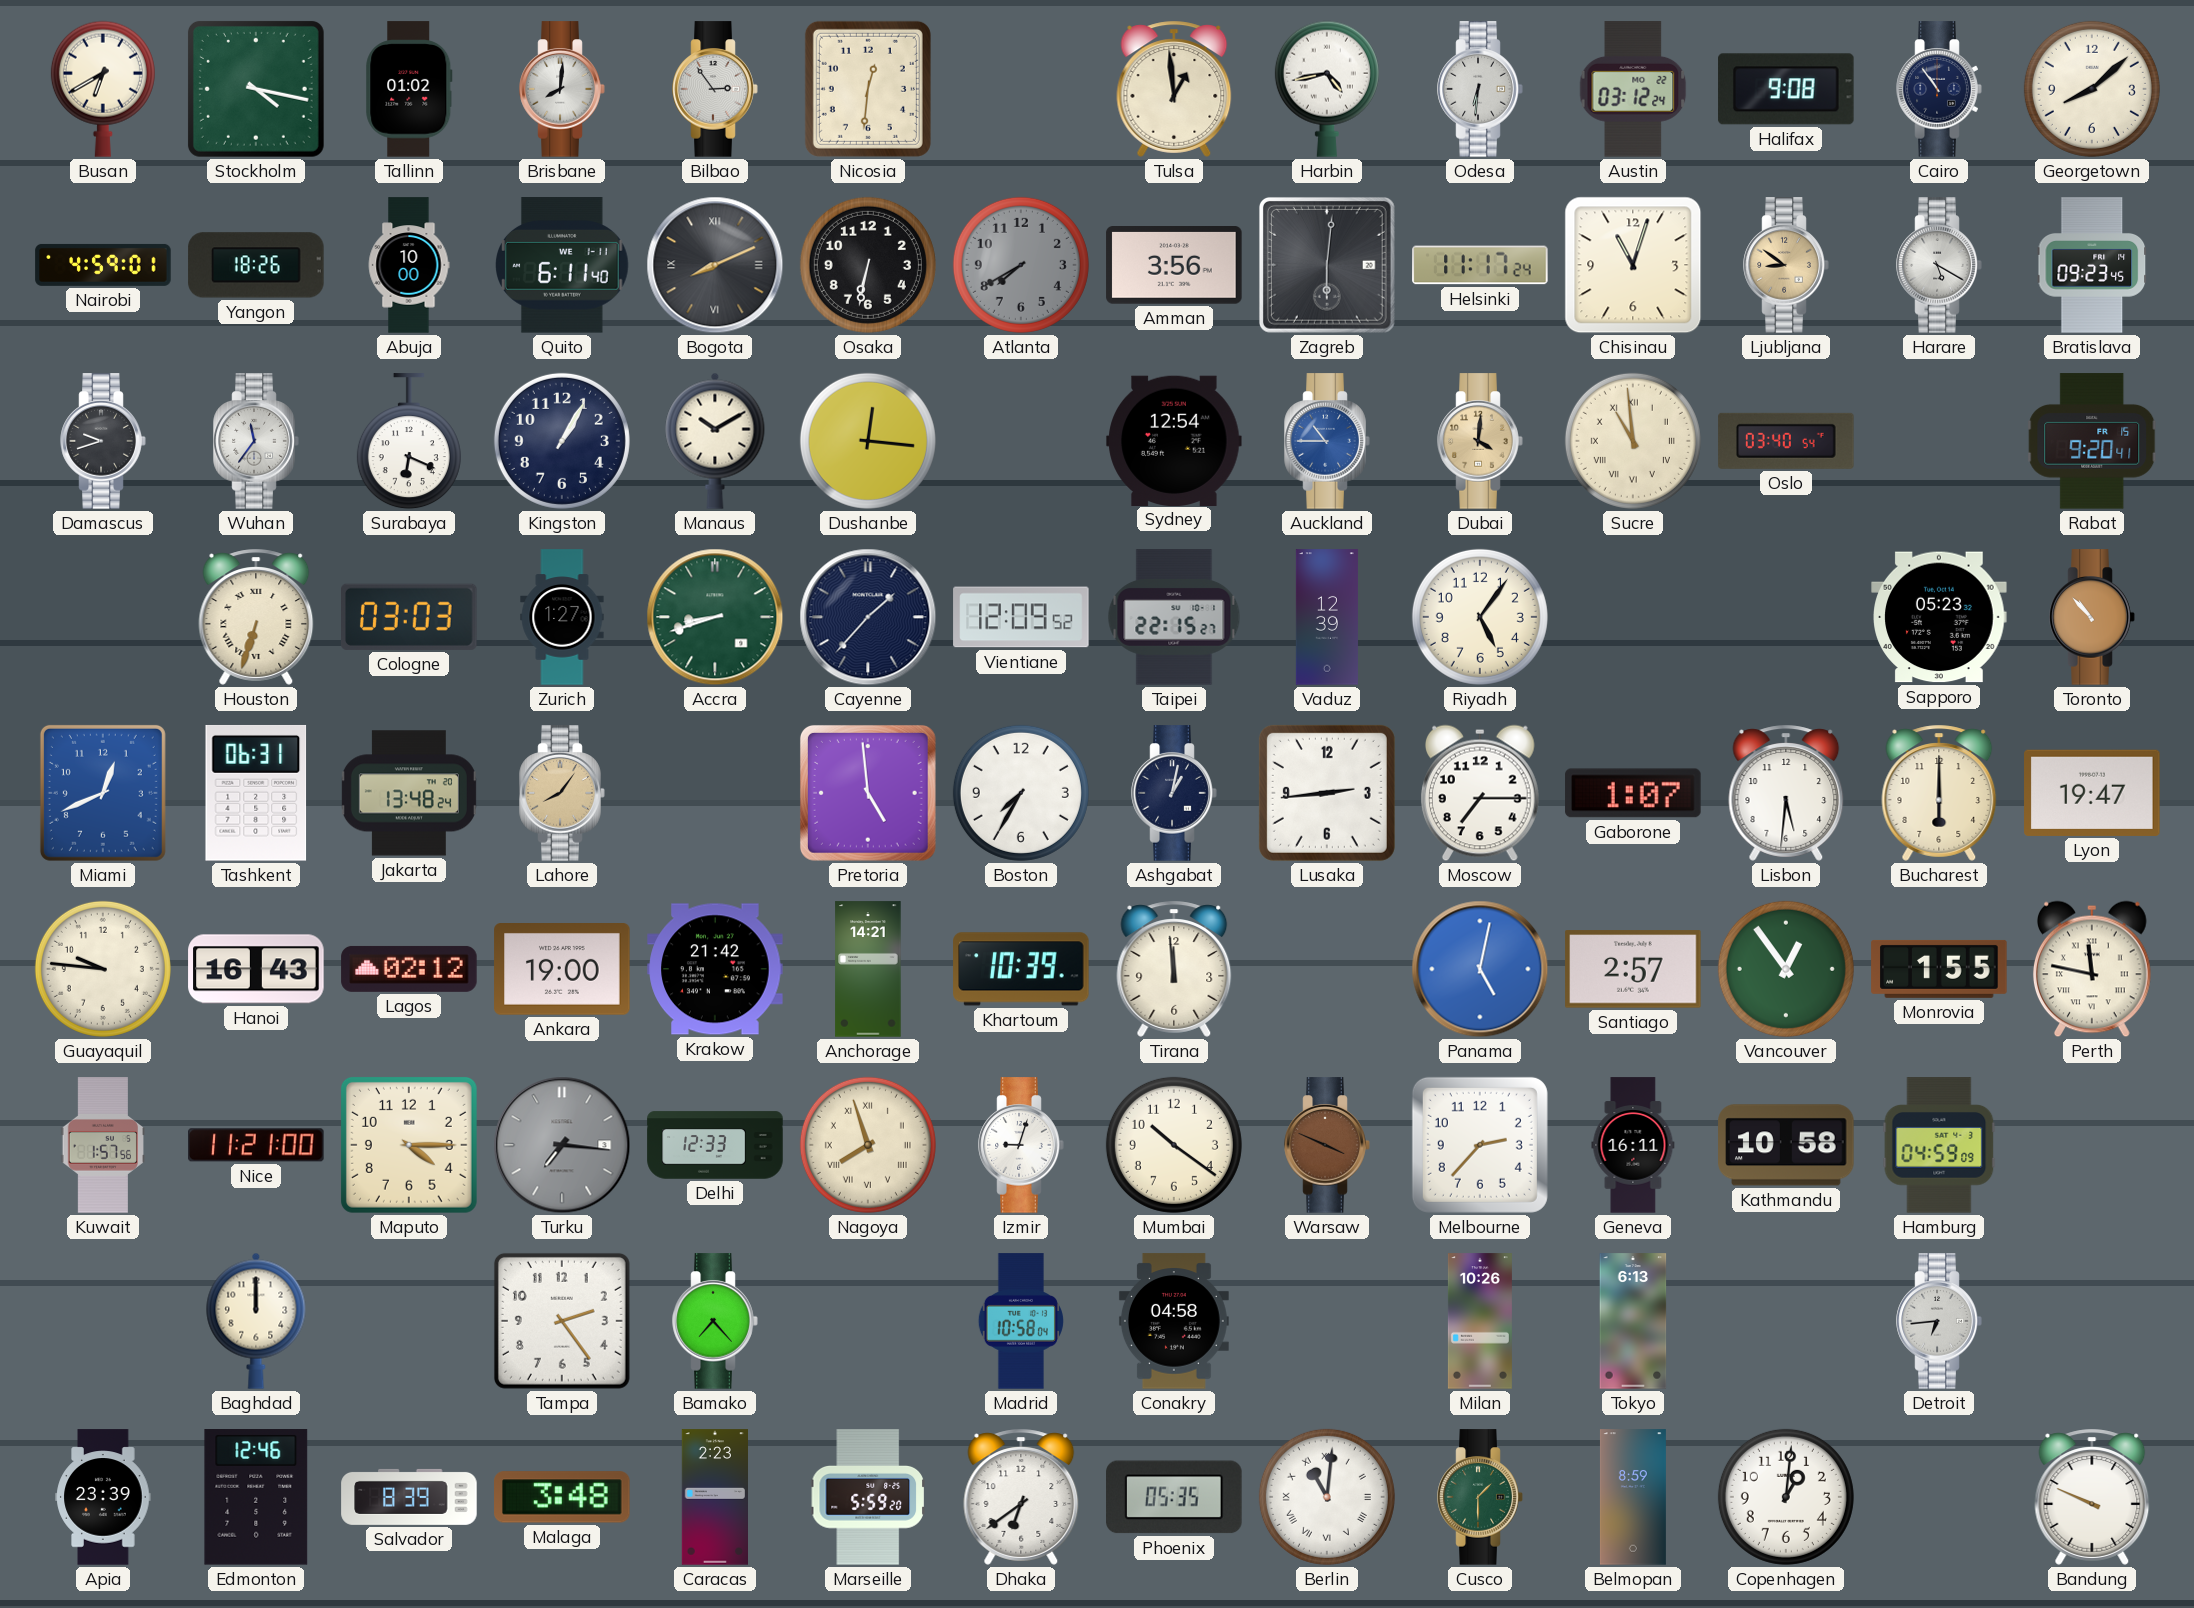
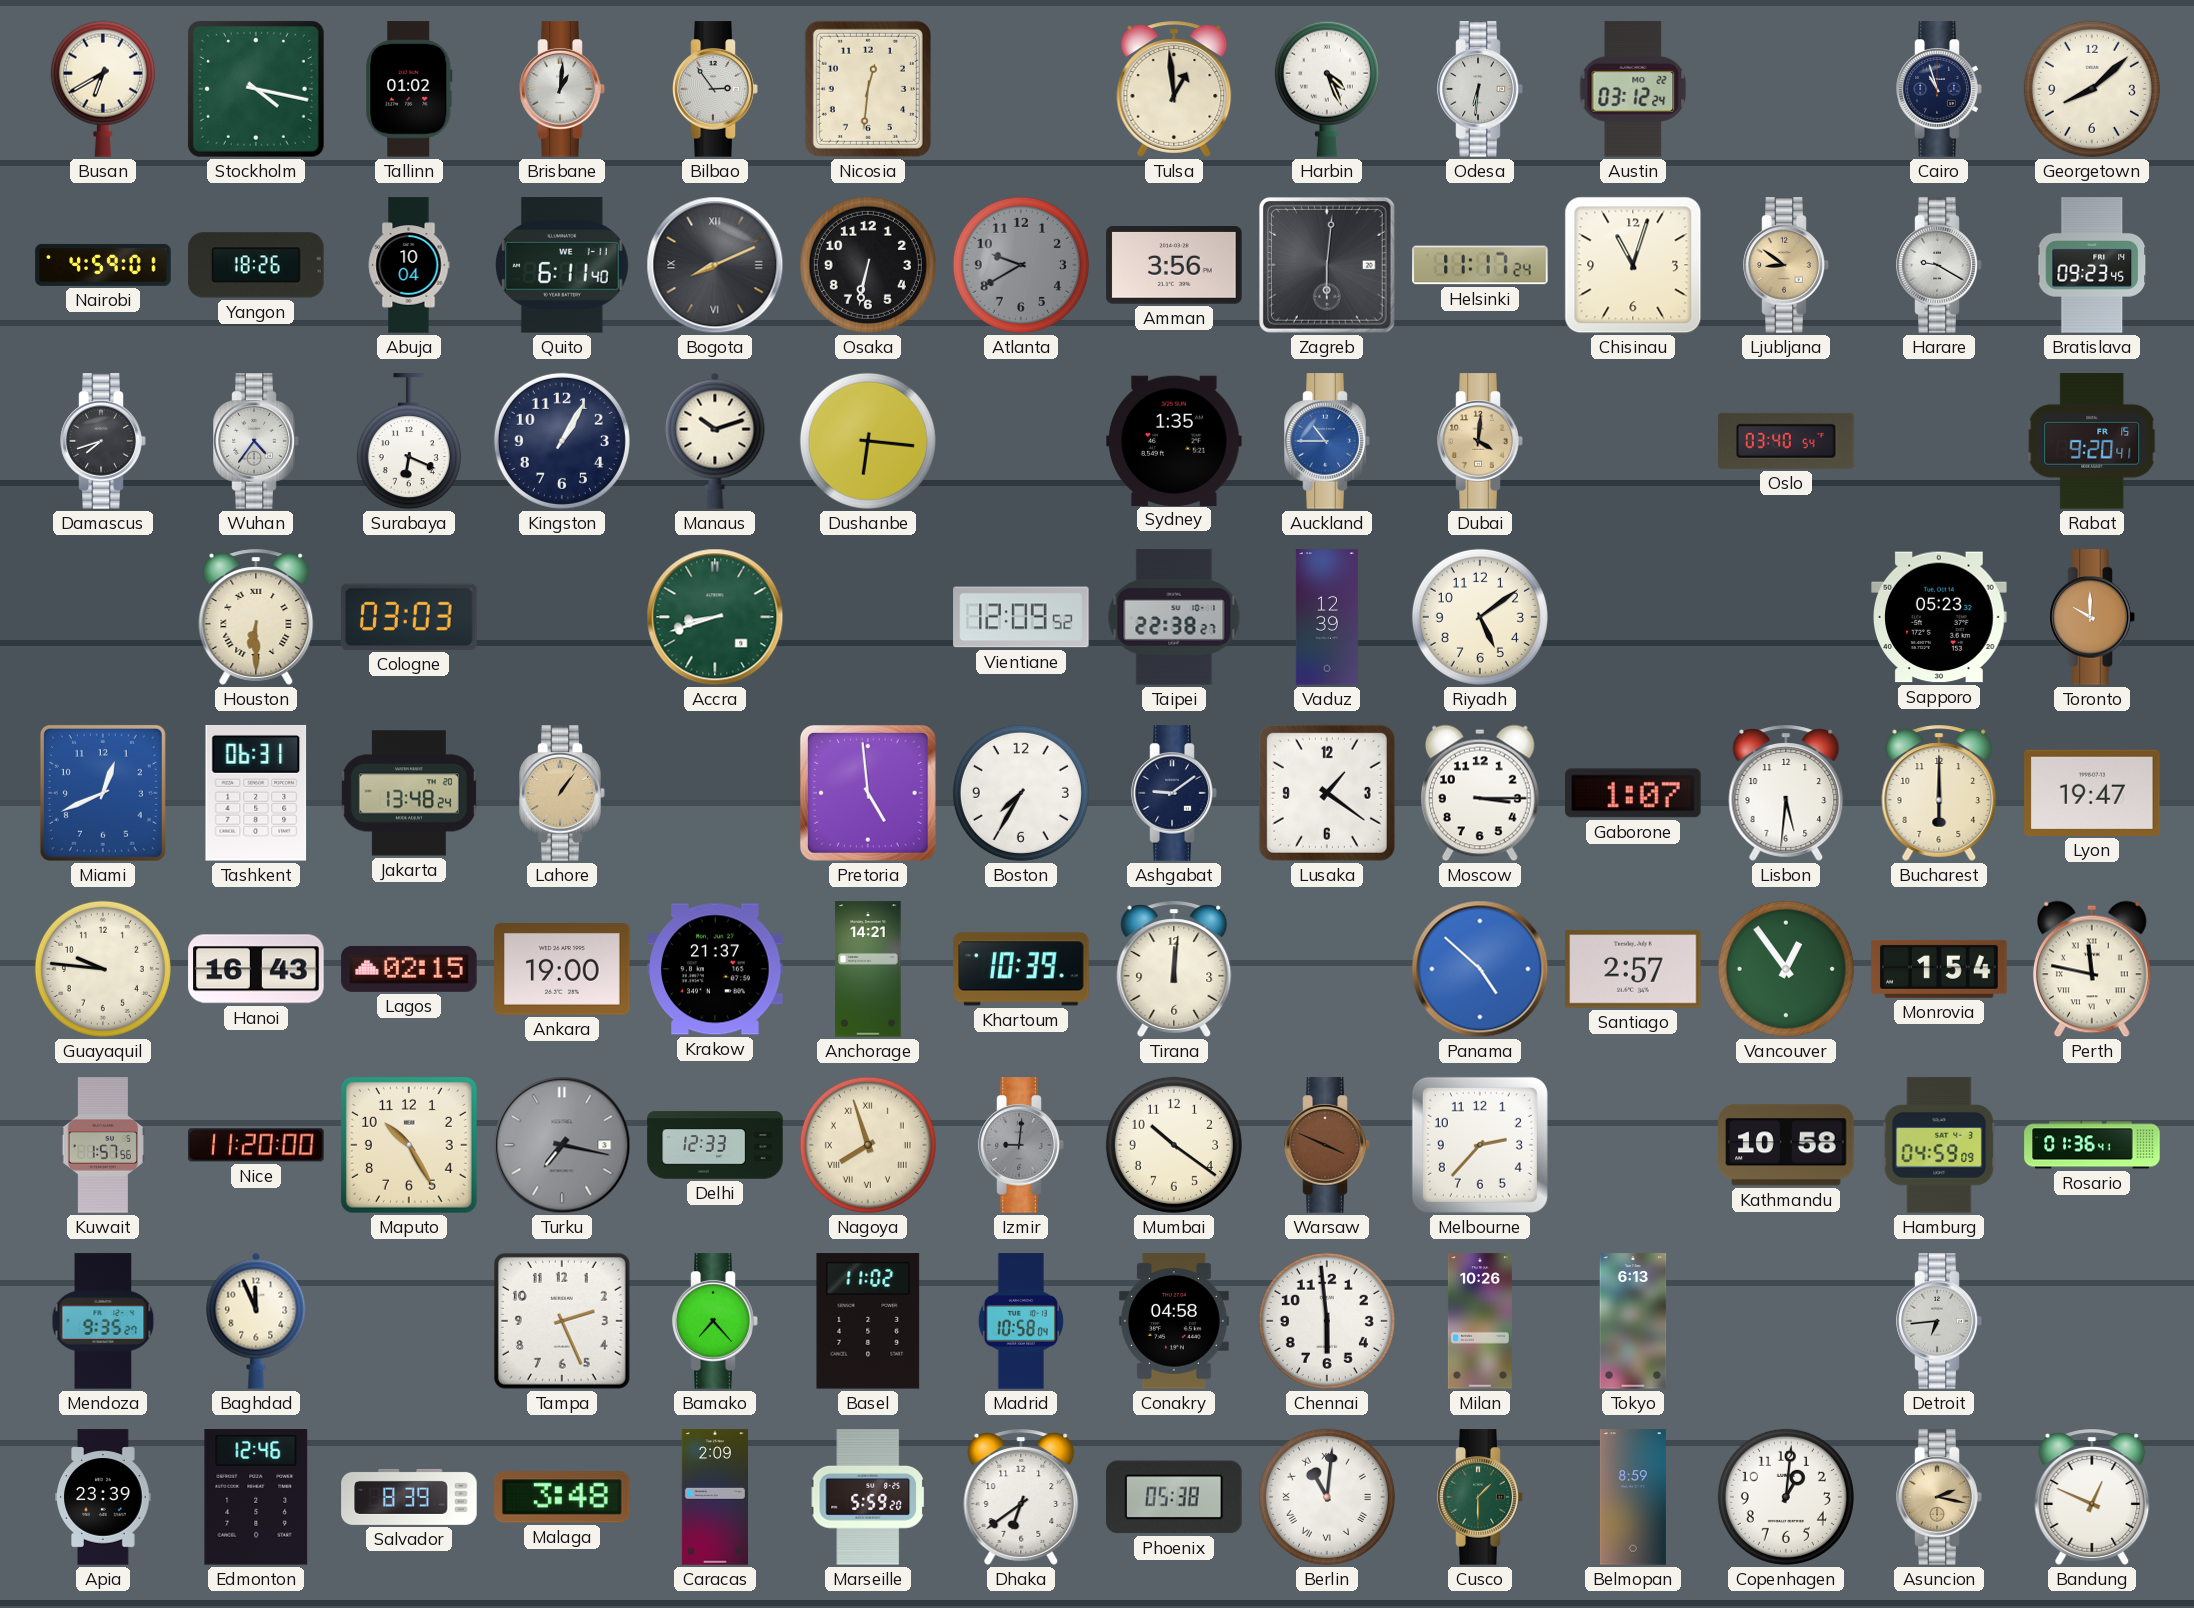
Brisbane: 8:01 -> 1:01
Harbin: 4:43 -> 4:26
Halifax: 9:08 -> none
Cairo: 10:54 -> 10:57
Abuja: 10:00 -> 10:04
Atlanta: 7:40 -> 9:40
Harare: 5:20 -> 9:20
Damascus: 9:42 -> 7:42
Wuhan: 11:36 -> 4:36
Manaus: 10:10 -> 10:12
Dushanbe: 12:16 -> 6:16
Sydney: 12:54 -> 1:35
Sucre: 10:59 -> none
Houston: 6:33 -> 6:30
Zurich: 1:27 -> none
Cayenne: 1:37 -> none
Taipei: 22:15 -> 22:38
Riyadh: 5:06 -> 5:09
Toronto: 10:53 -> 10:00
Lahore: 8:06 -> 1:06
Ashgabat: 1:02 -> 9:09
Lusaka: 2:44 -> 1:21
Moscow: 7:15 -> 3:15
Lagos: 02:12 -> 02:15
Krakow: 21:42 -> 21:37
Tirana: 11:59 -> 12:01
Panama: 5:02 -> 4:52
Monrovia: 1:55 -> 1:54
Nice: 11:21 -> 11:20
Maputo: 4:15 -> 10:25
Turku: 7:16 -> 7:17
Izmir: 9:03 -> 9:01
Izmir dial: white -> grey
Geneva: 16:11 -> none
Rosario: none -> 01:36
Mendoza: none -> 9:35
Baghdad: 12:00 -> 11:56
Tampa: 2:24 -> 2:26
Basel: none -> 11:02
Chennai: none -> 5:59
Caracas: 2:23 -> 2:09
Phoenix: 05:35 -> 05:38
Asuncion: none -> 2:17
Bandung: 9:49 -> 12:49
